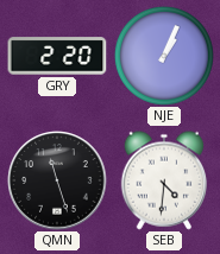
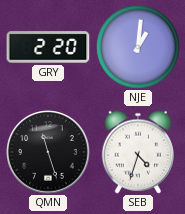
NJE: 1:04 -> 1:01
SEB: 4:31 -> 4:33
